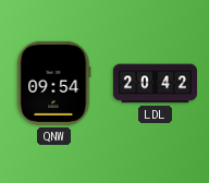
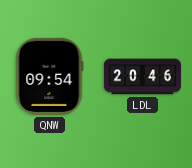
LDL: 20:42 -> 20:46
